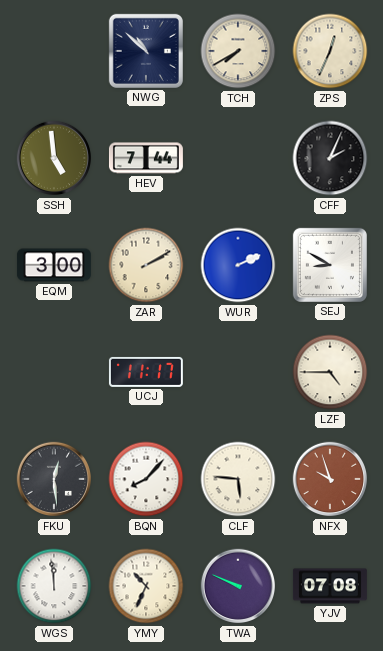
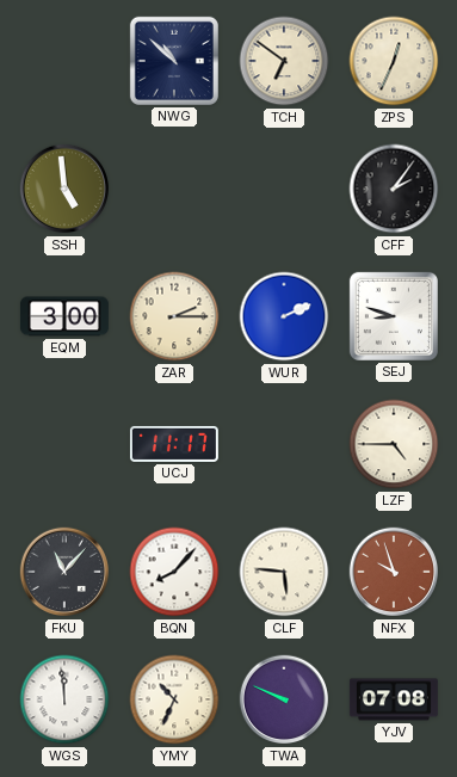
TCH: 7:40 -> 6:51
HEV: 7:44 -> none
CFF: 2:04 -> 2:06
ZAR: 2:10 -> 2:15
SEJ: 8:50 -> 8:48
FKU: 12:29 -> 11:07
